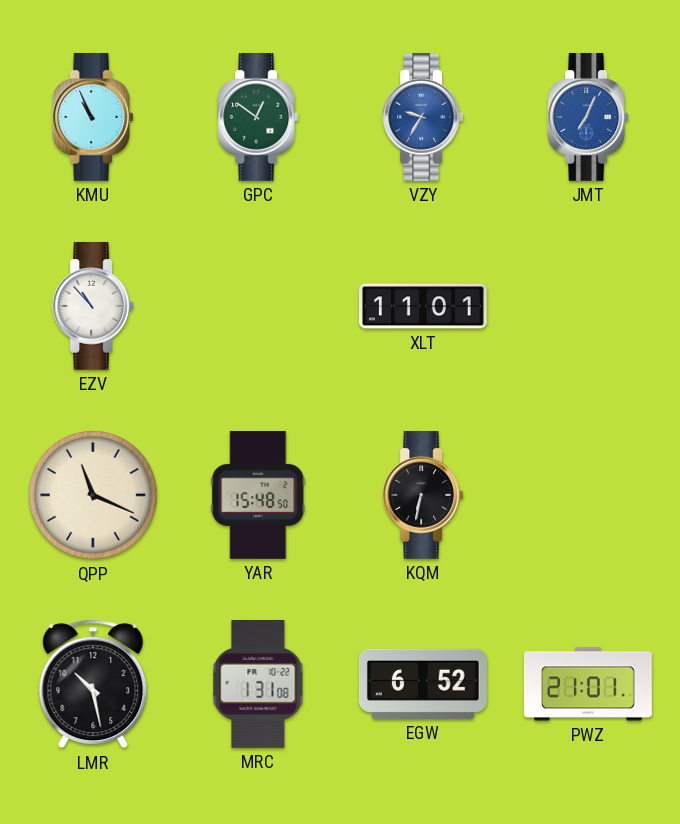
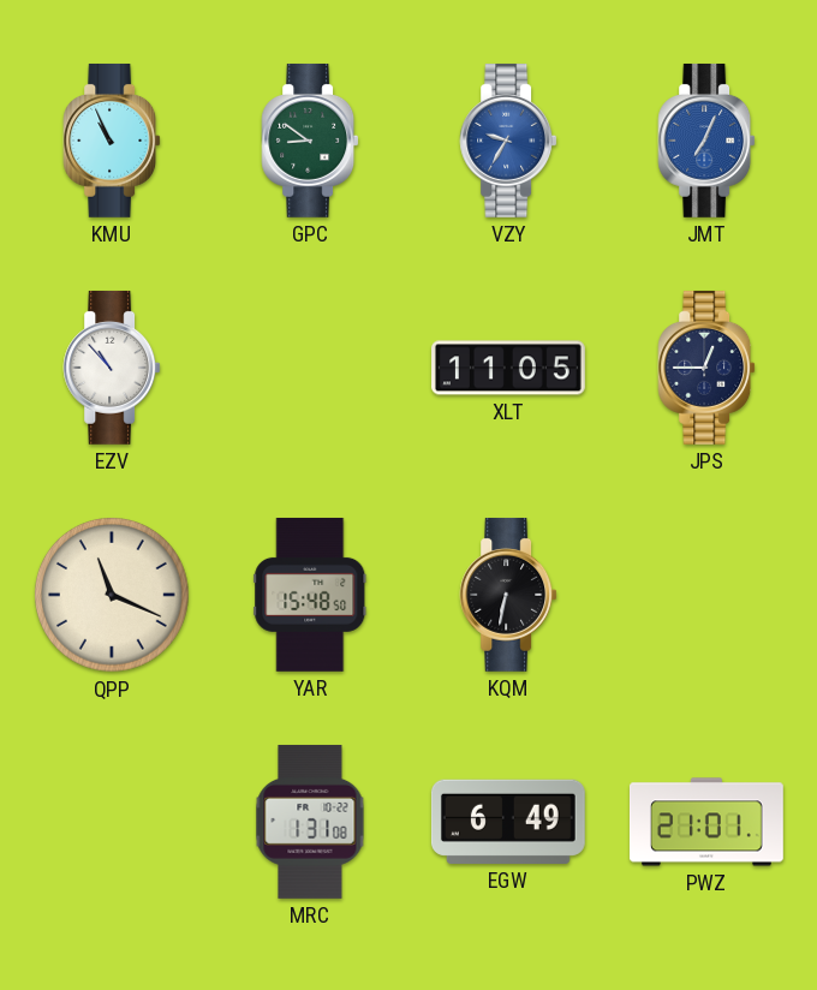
GPC: 12:51 -> 8:51
XLT: 11:01 -> 11:05
JPS: none -> 12:45
LMR: 10:28 -> none
EGW: 6:52 -> 6:49
